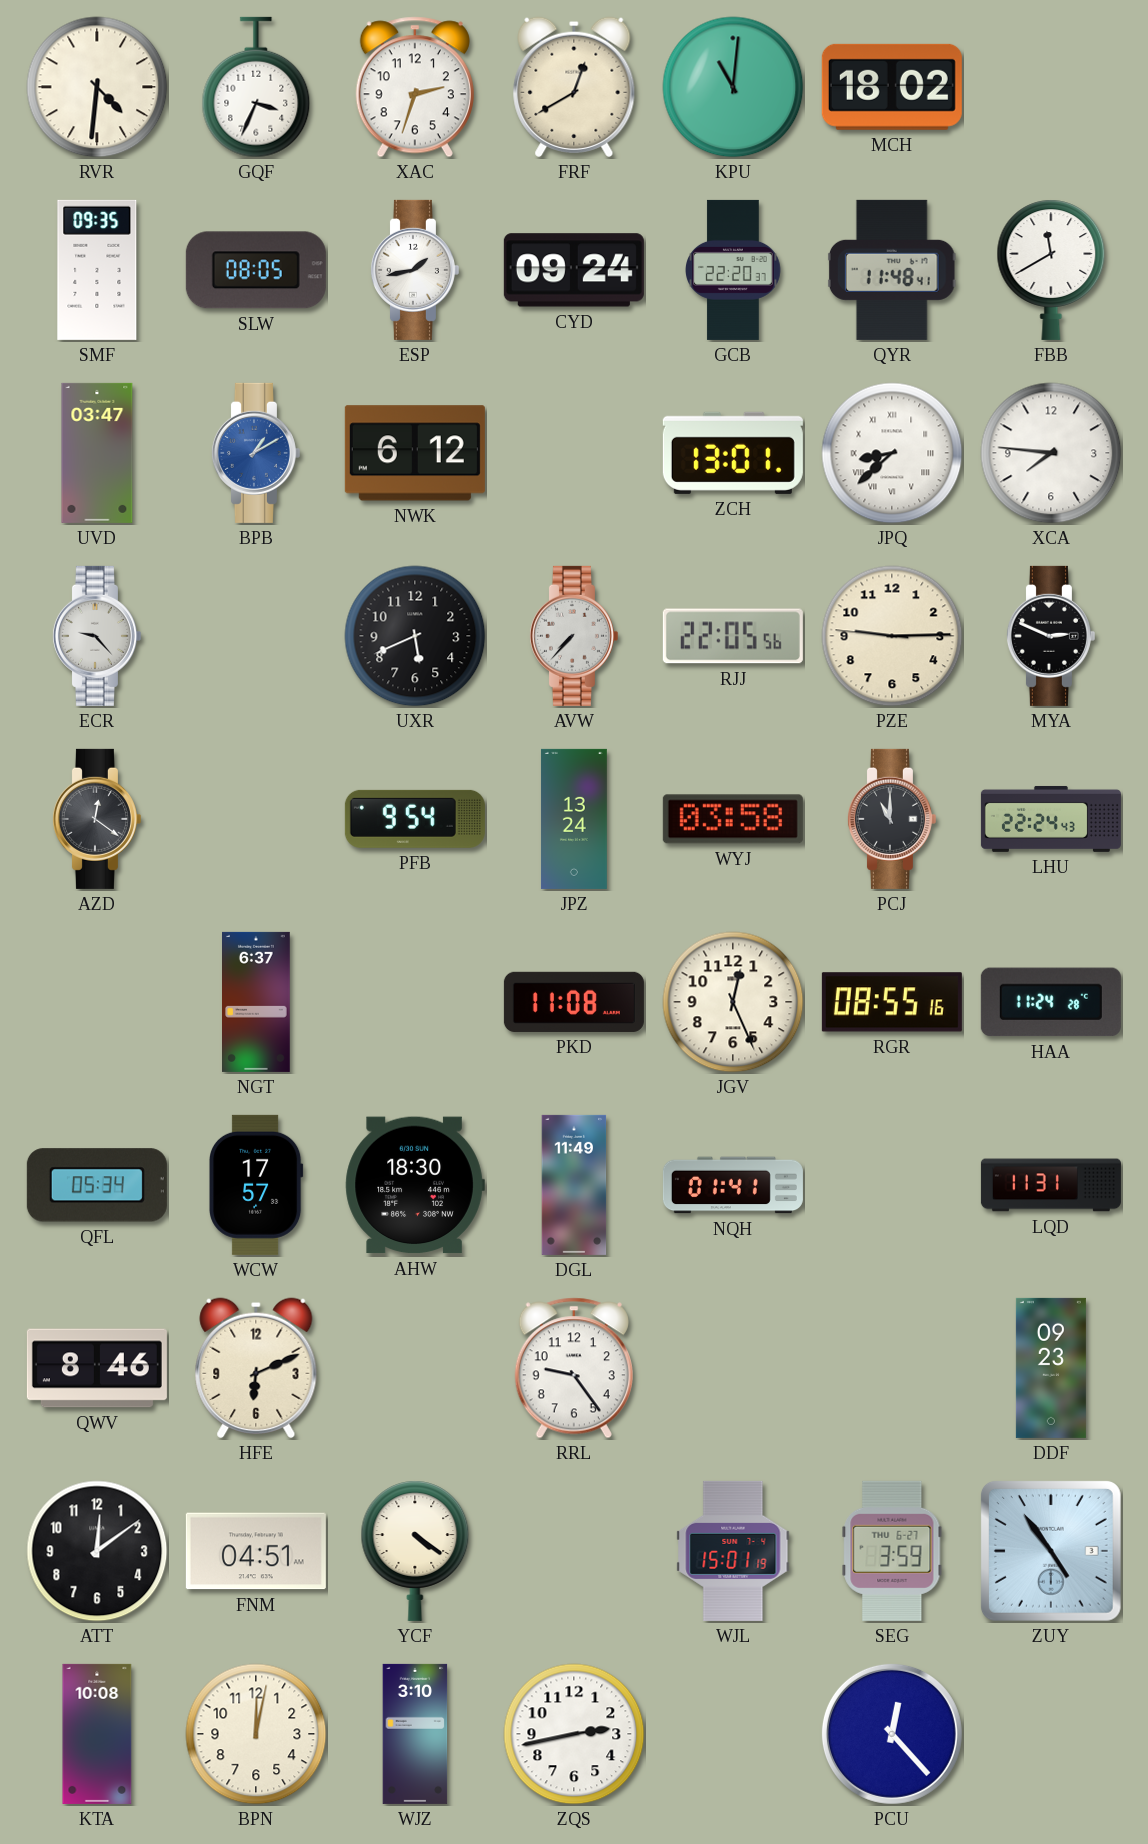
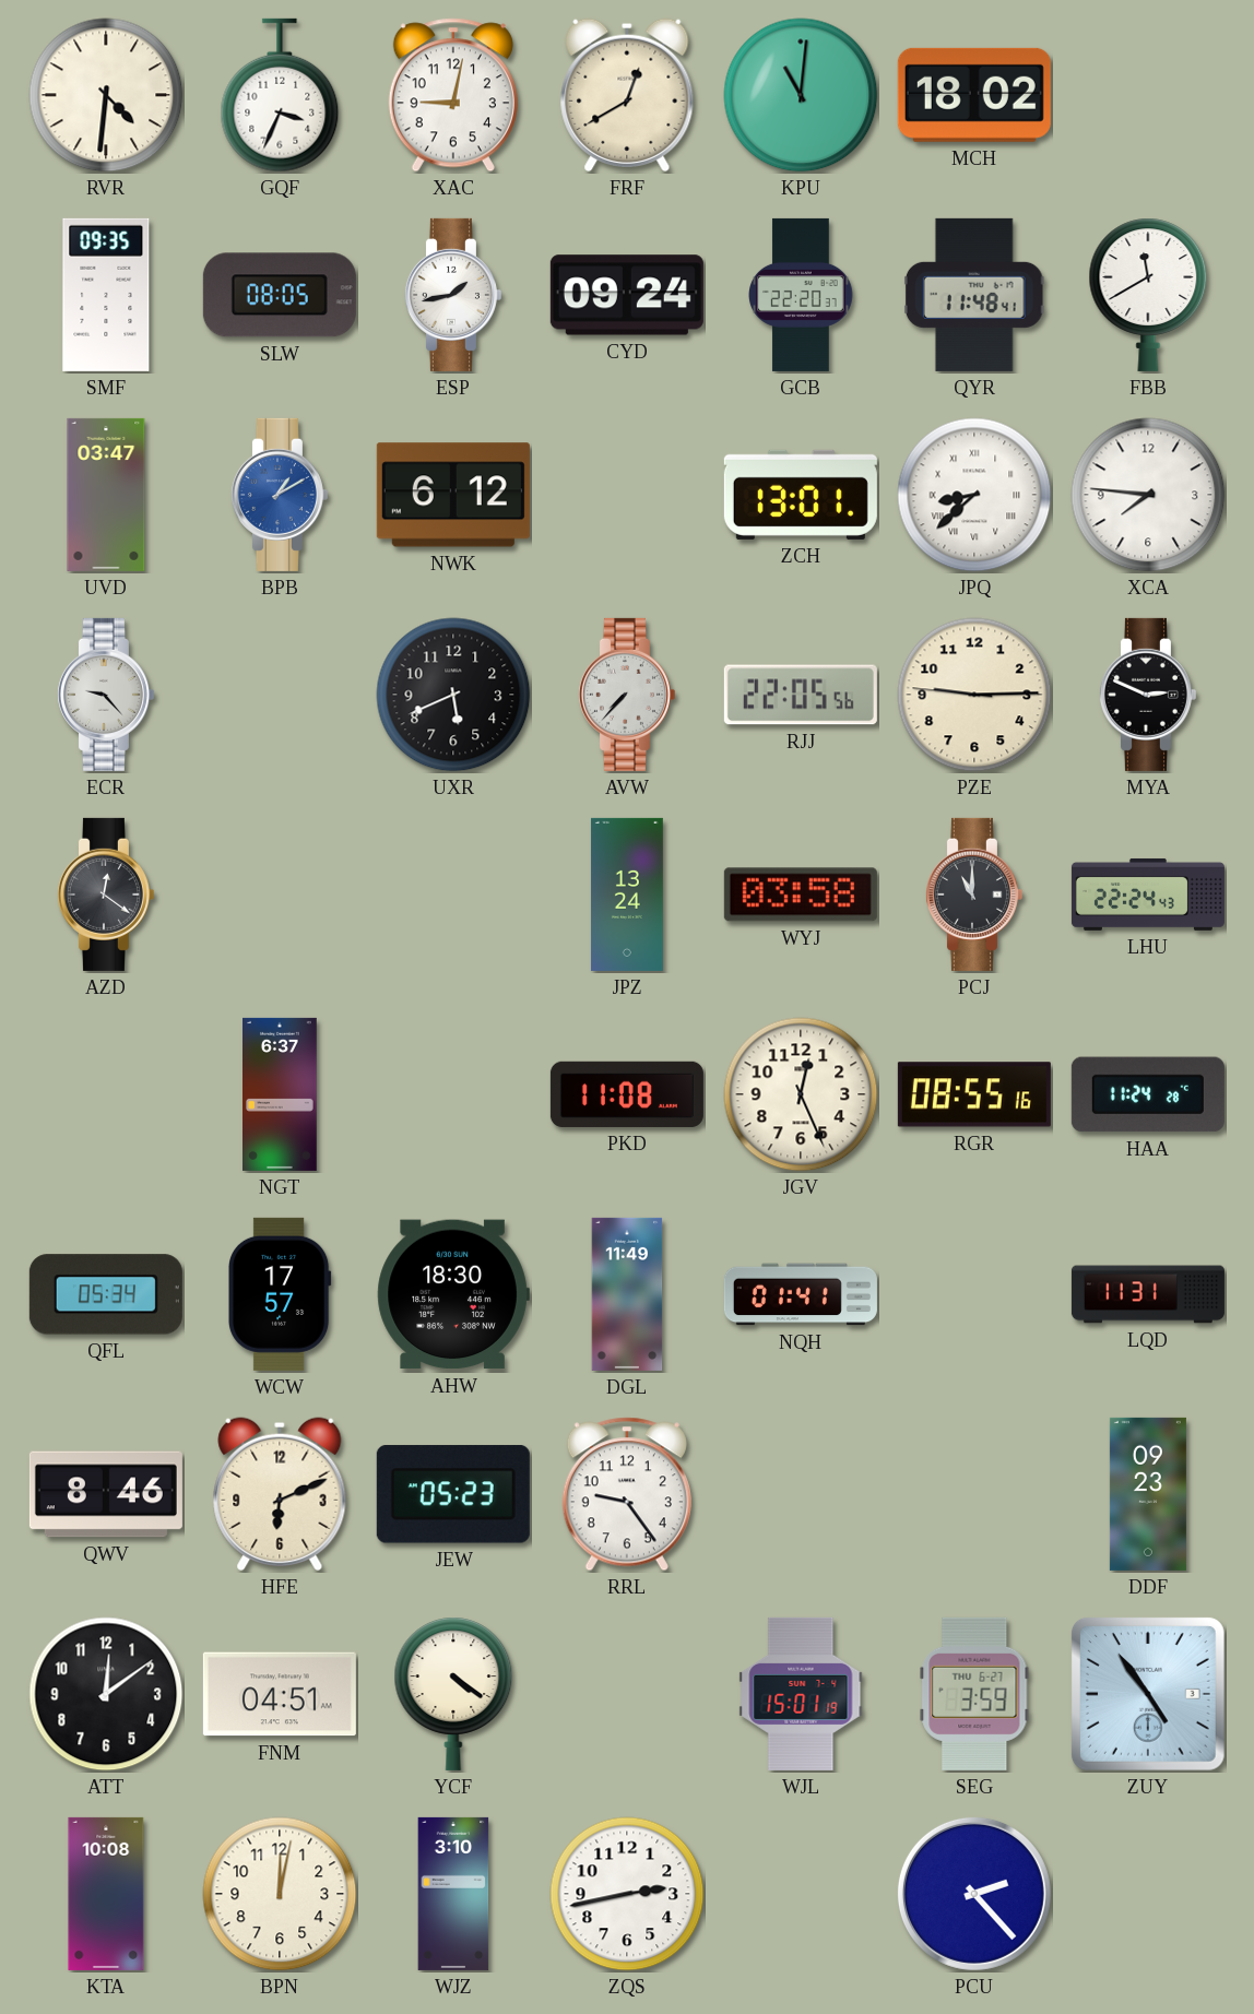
XAC: 2:33 -> 9:02
PFB: 9:54 -> none
JEW: none -> 05:23
PCU: 12:23 -> 2:23
